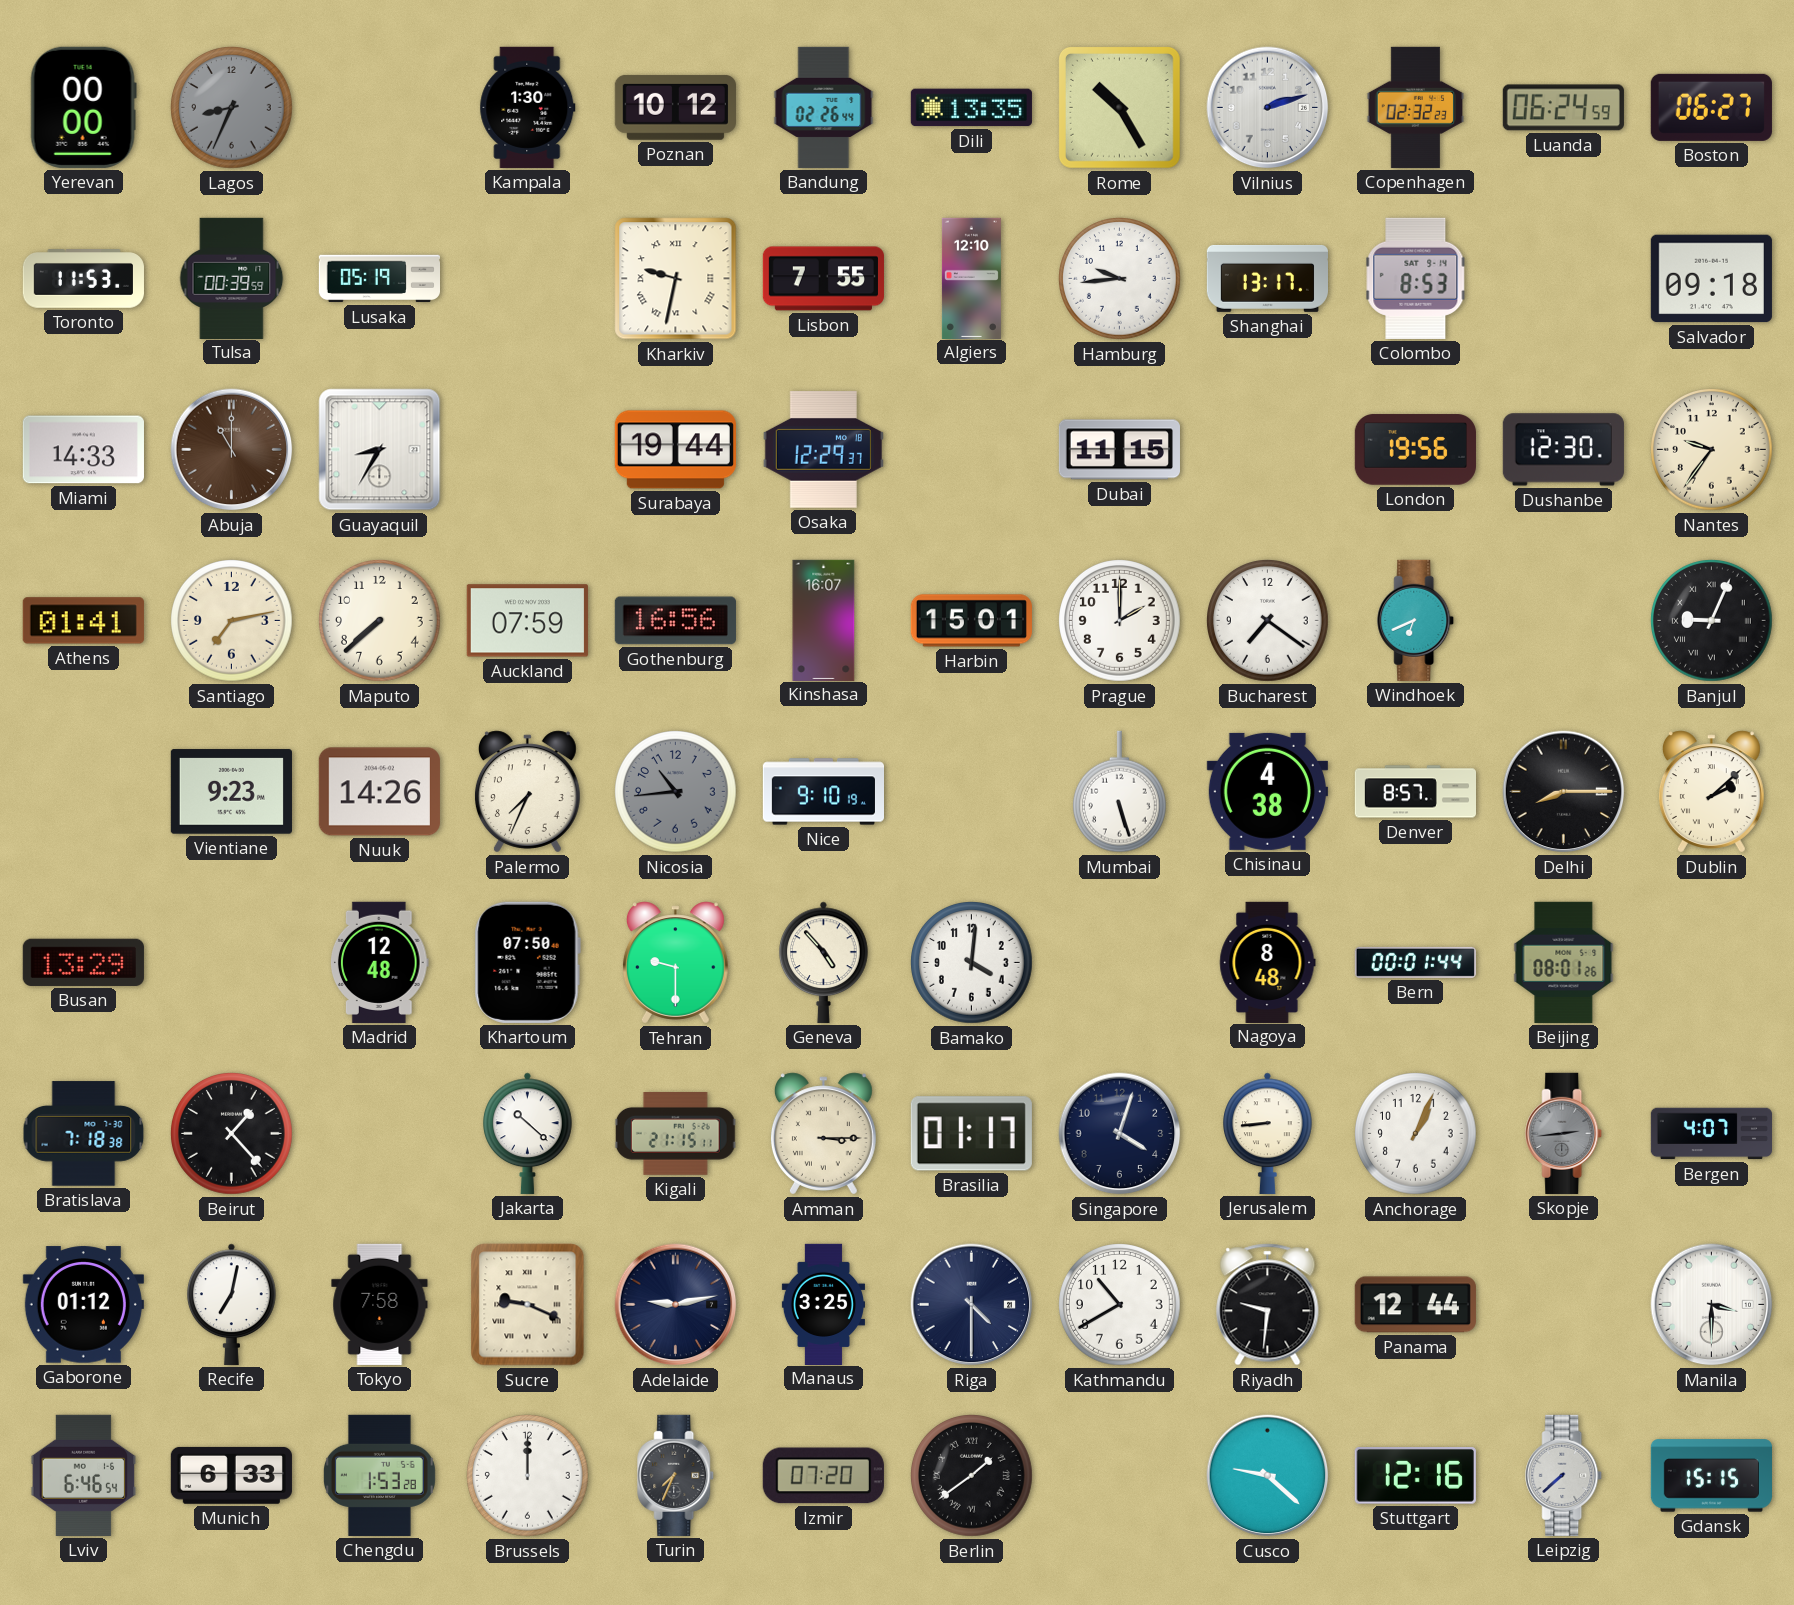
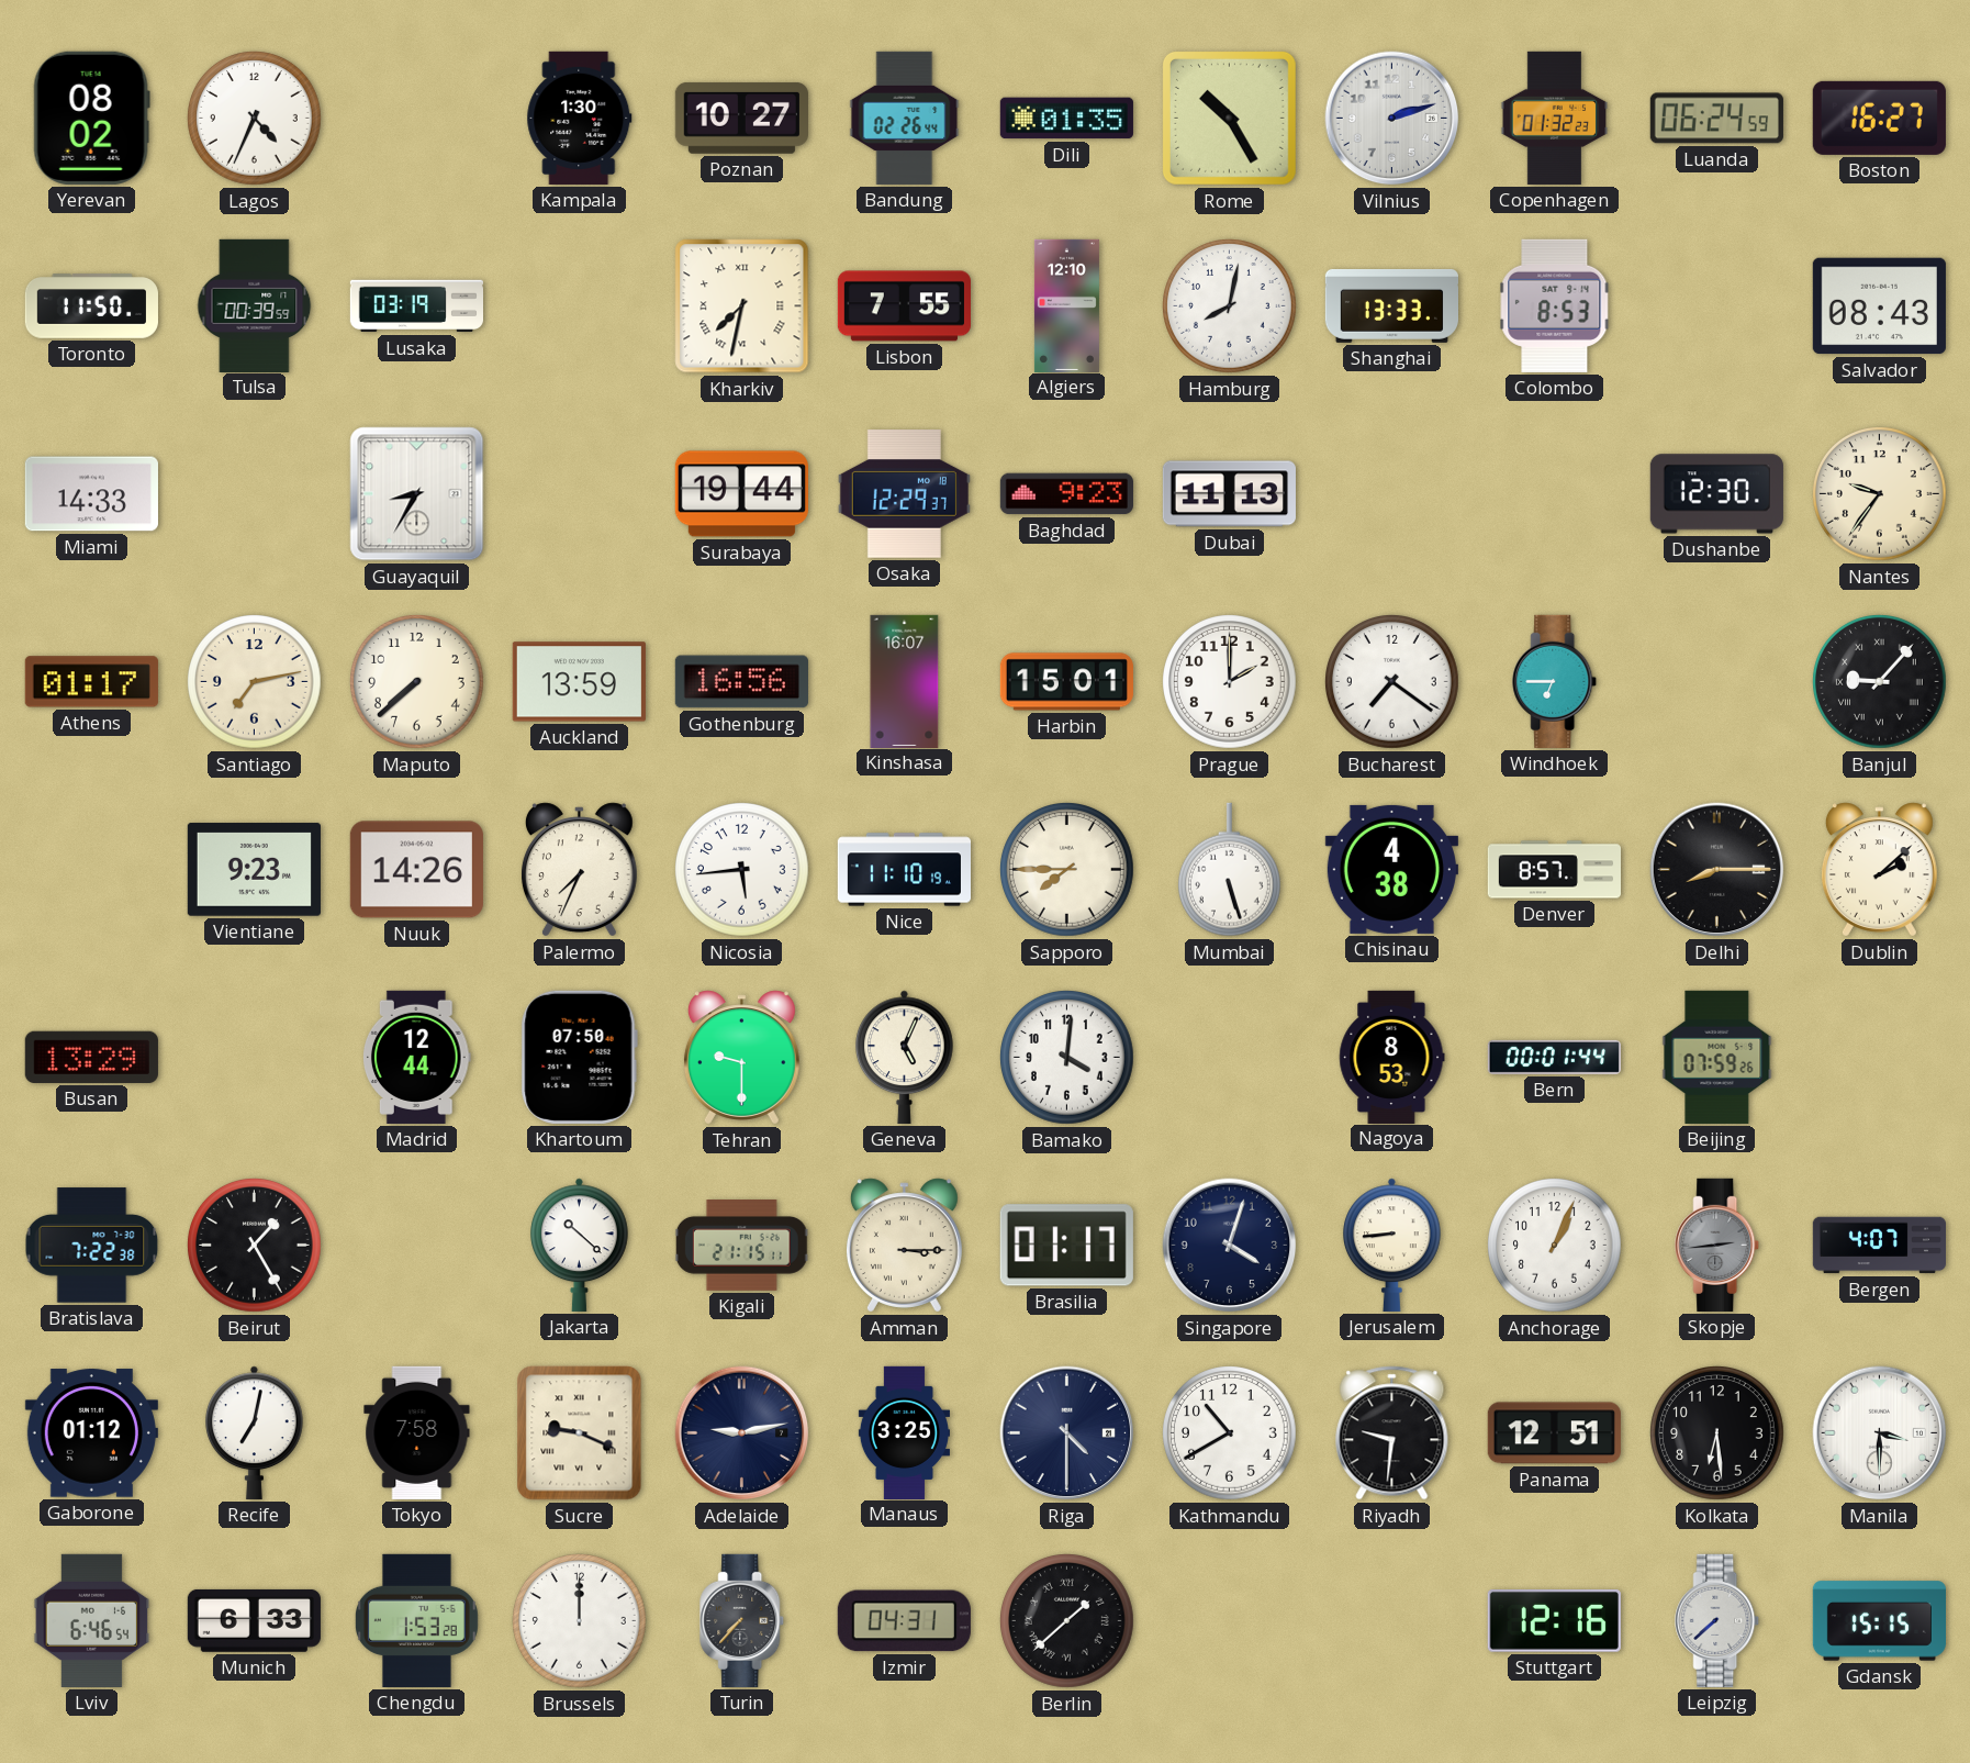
Yerevan: 00:00 -> 08:02
Lagos: 8:34 -> 4:34
Lagos dial: grey -> white
Poznan: 10:12 -> 10:27
Dili: 13:35 -> 01:35
Copenhagen: 02:32 -> 01:32
Boston: 06:27 -> 16:27
Toronto: 11:53 -> 11:50
Lusaka: 05:19 -> 03:19
Kharkiv: 9:32 -> 7:32
Hamburg: 9:44 -> 8:02
Shanghai: 13:17 -> 13:33
Salvador: 09:18 -> 08:43
Abuja: 11:00 -> none
Baghdad: none -> 9:23
Dubai: 11:15 -> 11:13
London: 19:56 -> none
Athens: 01:41 -> 01:17
Auckland: 07:59 -> 13:59
Windhoek: 6:41 -> 6:45
Banjul: 9:04 -> 9:07
Nicosia: 10:44 -> 5:44
Nicosia dial: grey -> white
Nice: 9:10 -> 11:10
Sapporo: none -> 7:45
Madrid: 12:48 -> 12:44
Geneva: 4:53 -> 5:04
Nagoya: 8:48 -> 8:53
Beijing: 08:01 -> 07:59
Bratislava: 7:18 -> 7:22
Beirut: 1:23 -> 1:25
Panama: 12:44 -> 12:51
Kolkata: none -> 6:29
Turin: 7:34 -> 7:37
Izmir: 07:20 -> 04:31
Berlin: 1:39 -> 1:38
Cusco: 9:22 -> none
